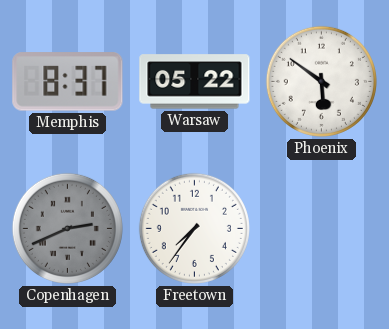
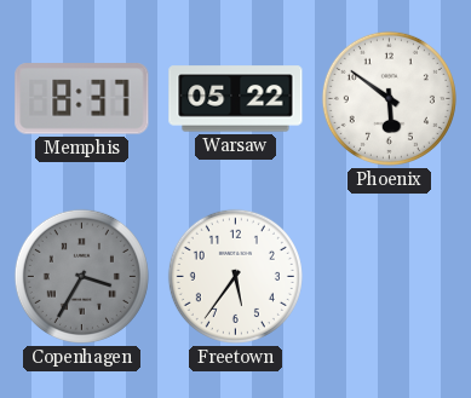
Copenhagen: 2:41 -> 3:35
Freetown: 7:36 -> 5:36
